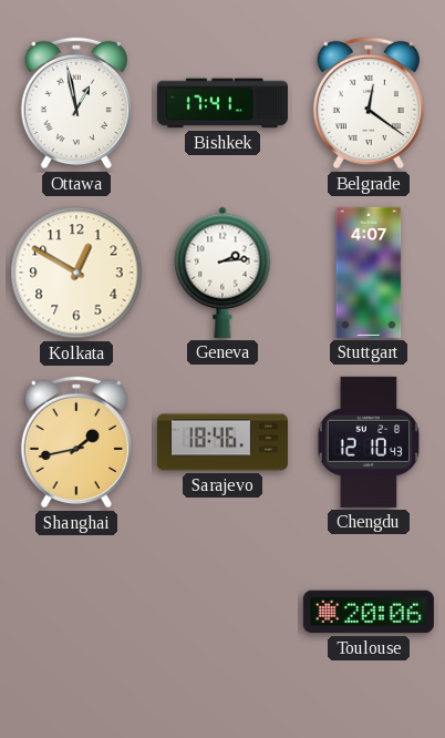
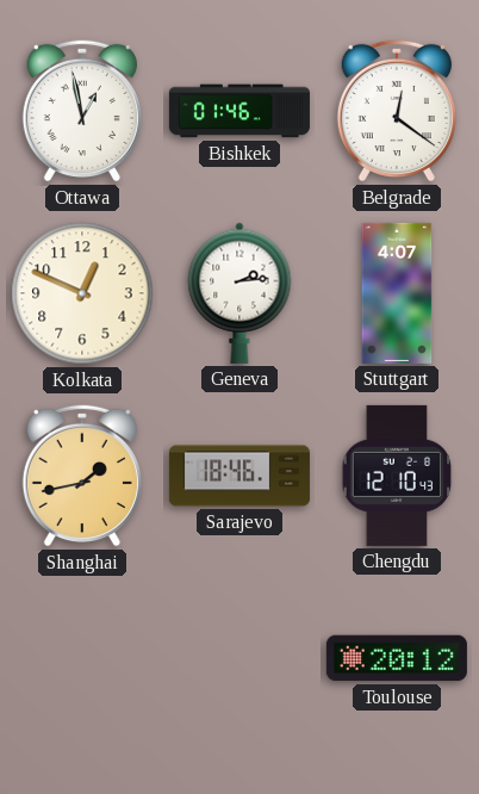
Bishkek: 17:41 -> 01:46
Kolkata: 12:50 -> 12:49
Toulouse: 20:06 -> 20:12
